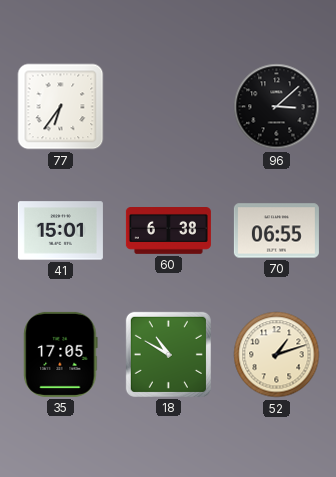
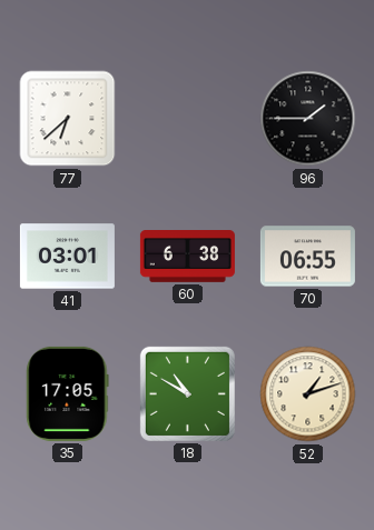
77: 6:36 -> 6:38
96: 3:08 -> 1:45
41: 15:01 -> 03:01
